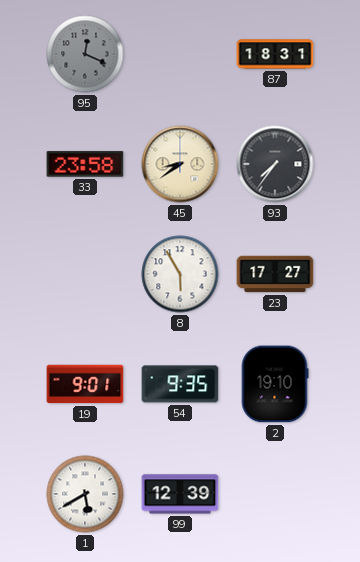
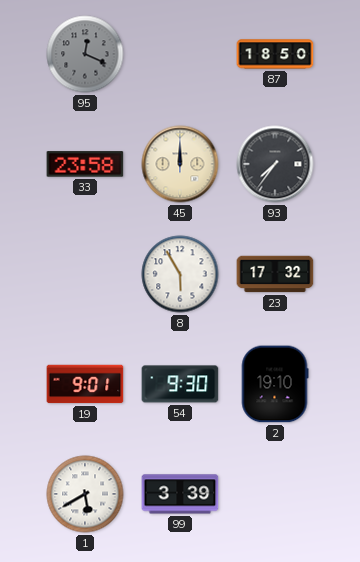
87: 18:31 -> 18:50
45: 8:39 -> 12:00
23: 17:27 -> 17:32
54: 9:35 -> 9:30
99: 12:39 -> 3:39
